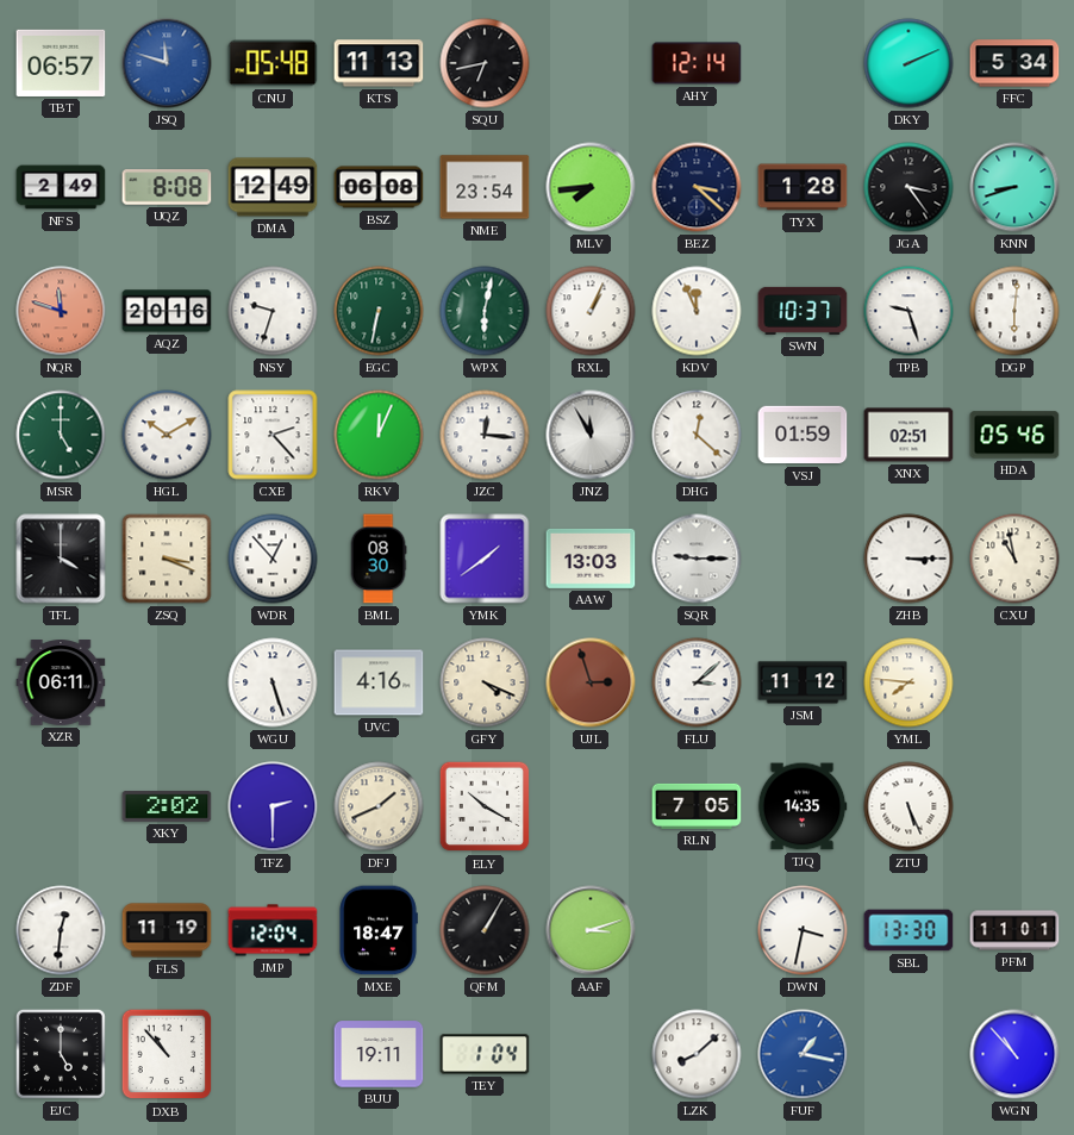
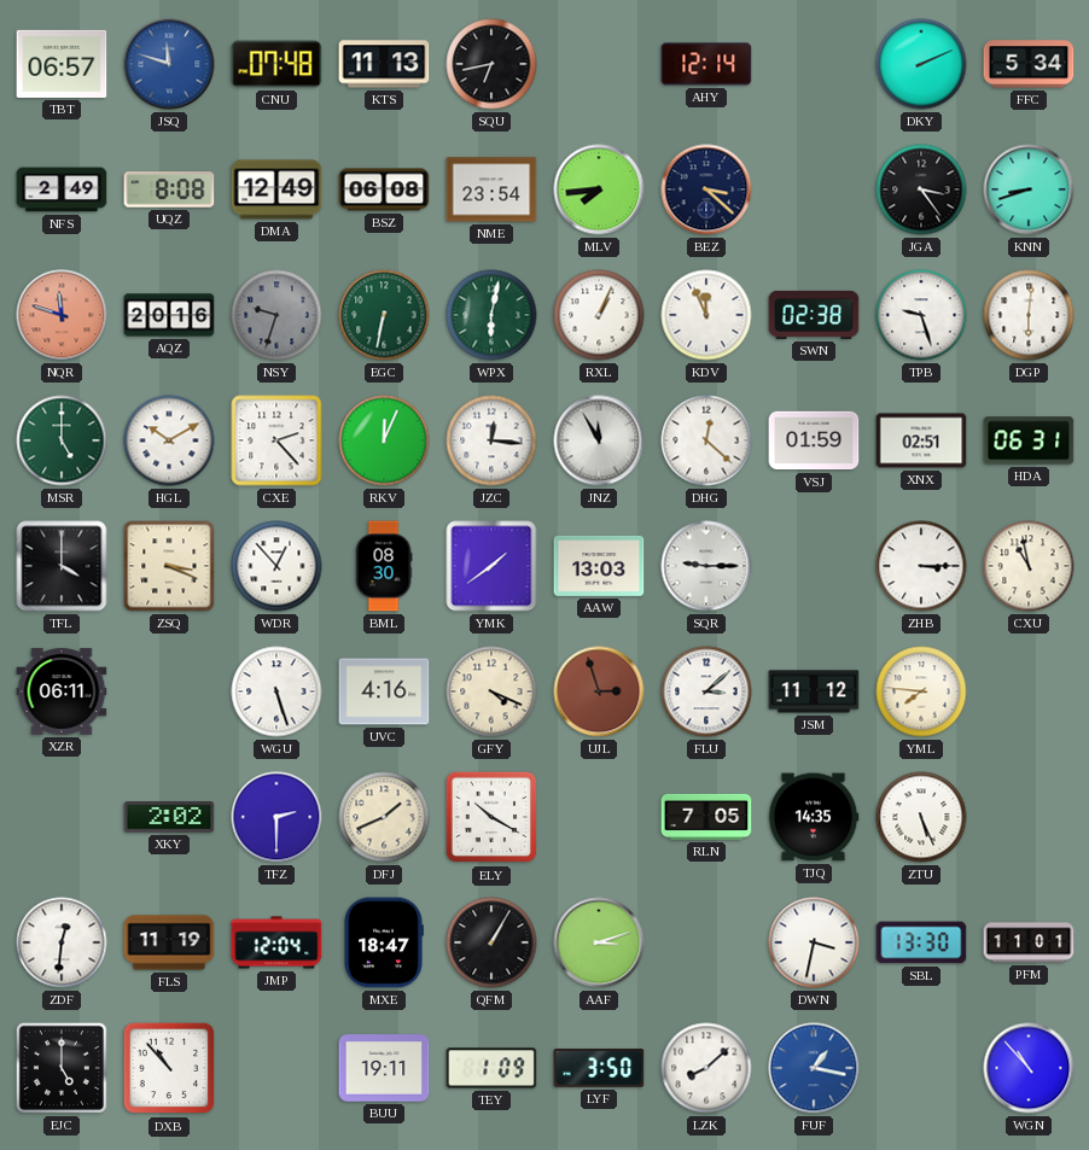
CNU: 05:48 -> 07:48
TYX: 1:28 -> none
NSY dial: white -> grey
SWN: 10:37 -> 02:38
HDA: 05:46 -> 06:31
TEY: 1:04 -> 1:09
LYF: none -> 3:50
